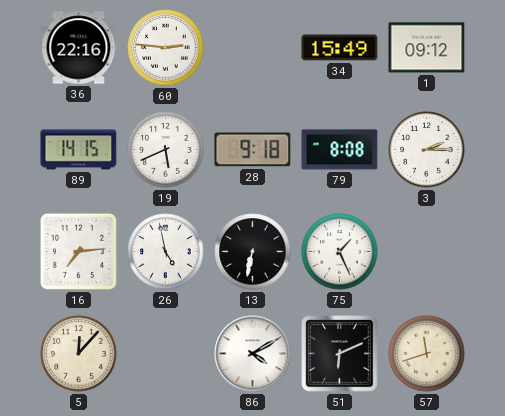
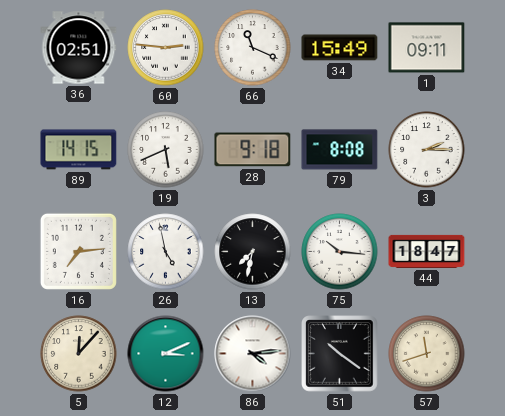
36: 22:16 -> 02:51
66: none -> 11:19
1: 09:12 -> 09:11
13: 6:32 -> 7:32
75: 1:26 -> 10:16
44: none -> 18:47
12: none -> 3:11
86: 4:10 -> 4:14
51: 6:11 -> 10:21
